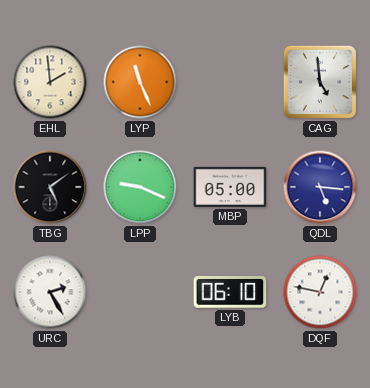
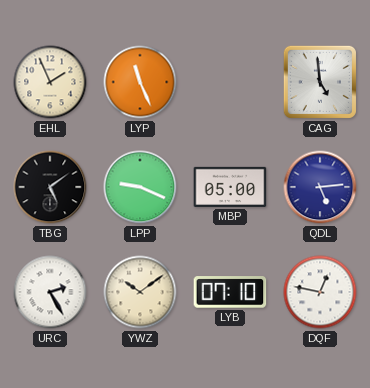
EHL: 1:59 -> 1:56
QDL: 5:16 -> 5:14
YWZ: none -> 10:09
LYB: 06:10 -> 07:10
